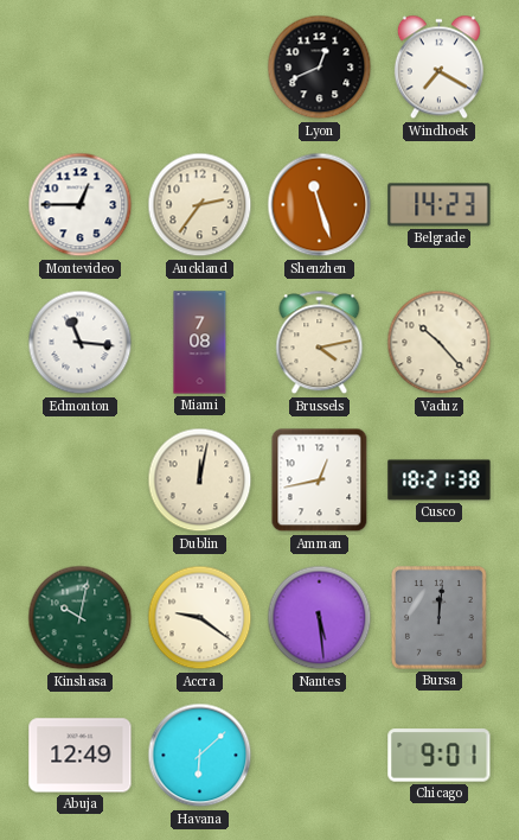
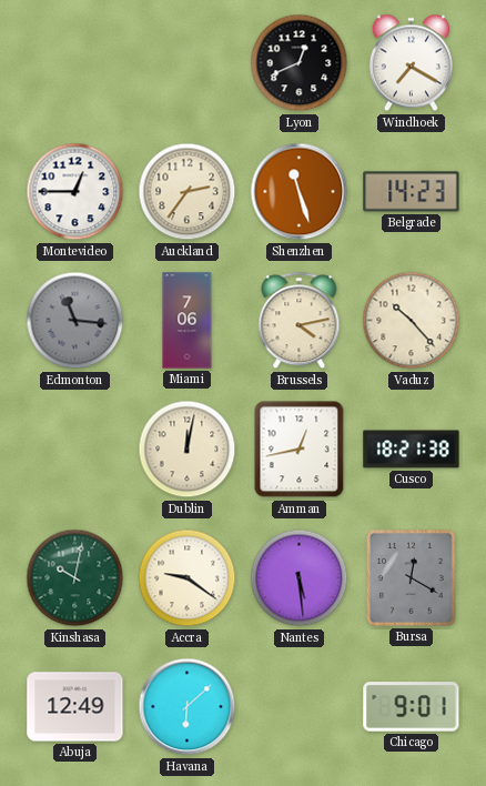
Edmonton dial: white -> grey
Miami: 7:08 -> 7:06
Bursa: 12:01 -> 12:20
